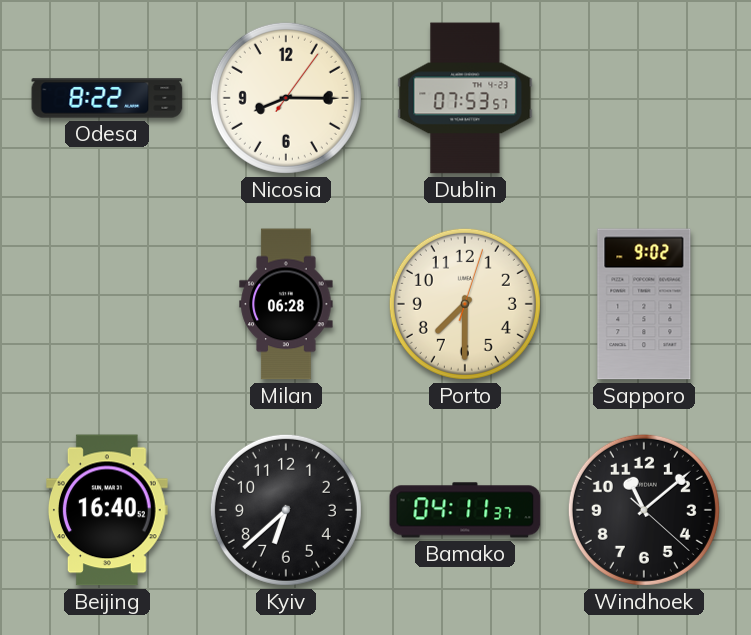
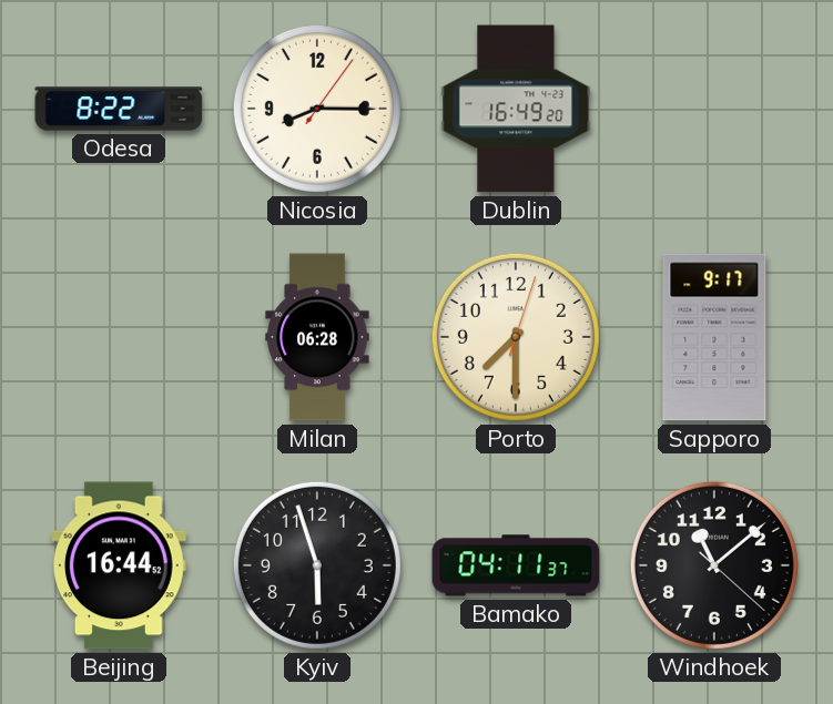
Dublin: 07:53 -> 16:49
Sapporo: 9:02 -> 9:17
Beijing: 16:40 -> 16:44
Kyiv: 6:38 -> 5:57
